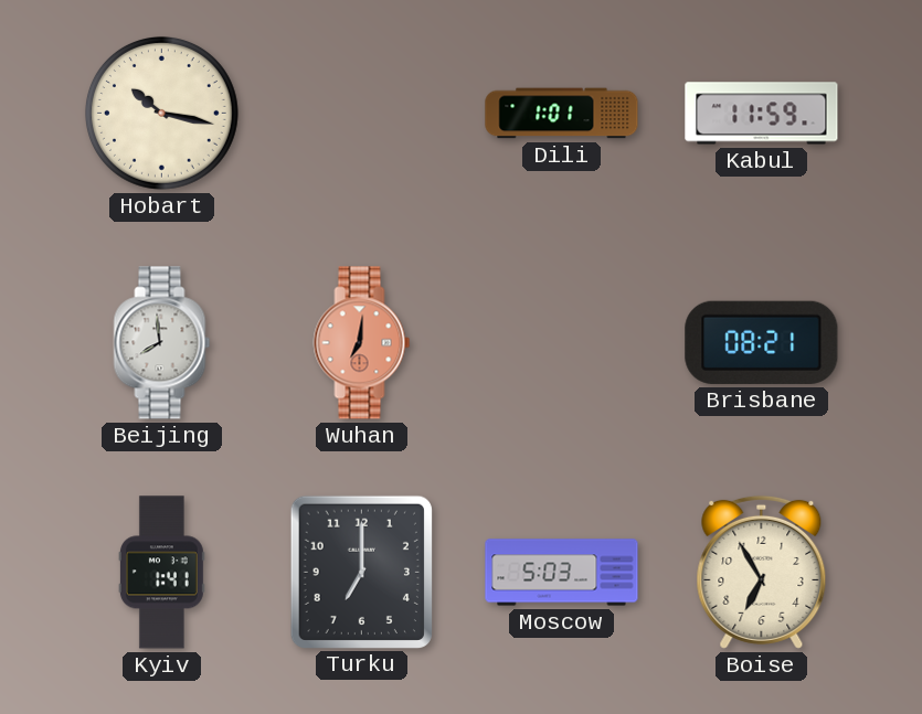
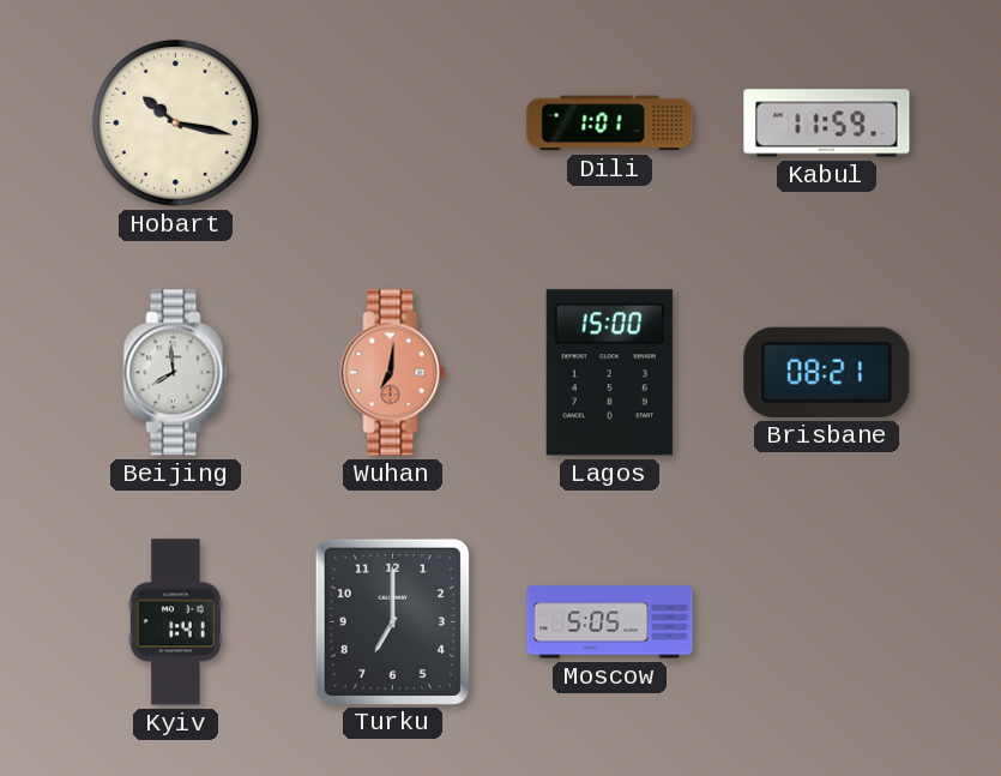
Lagos: none -> 15:00
Moscow: 5:03 -> 5:05
Boise: 6:55 -> none
